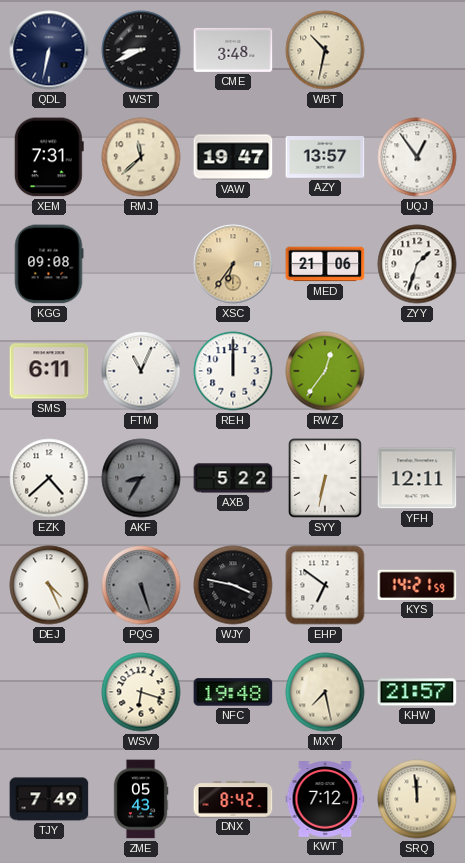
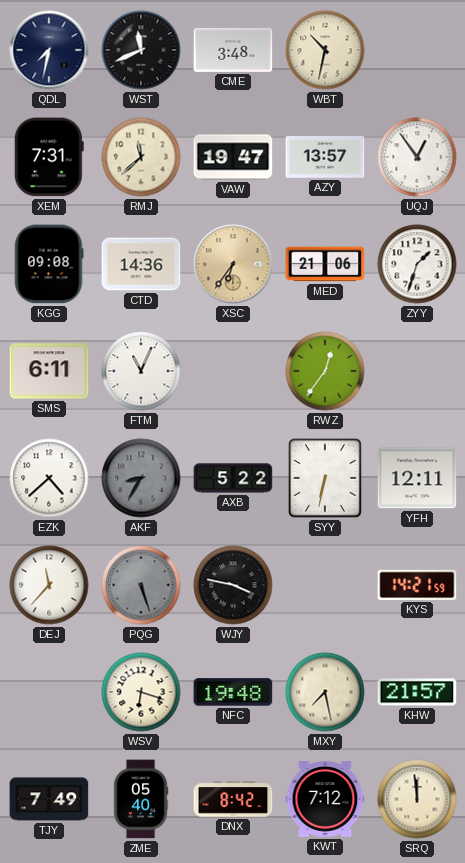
QDL: 6:32 -> 7:32
WST: 8:41 -> 11:41
CTD: none -> 14:36
REH: 12:00 -> none
DEJ: 4:26 -> 11:37
EHP: 6:51 -> none
ZME: 05:43 -> 05:40
